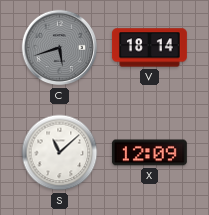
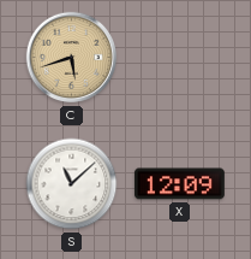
C dial: grey -> champagne
V: 18:14 -> none
